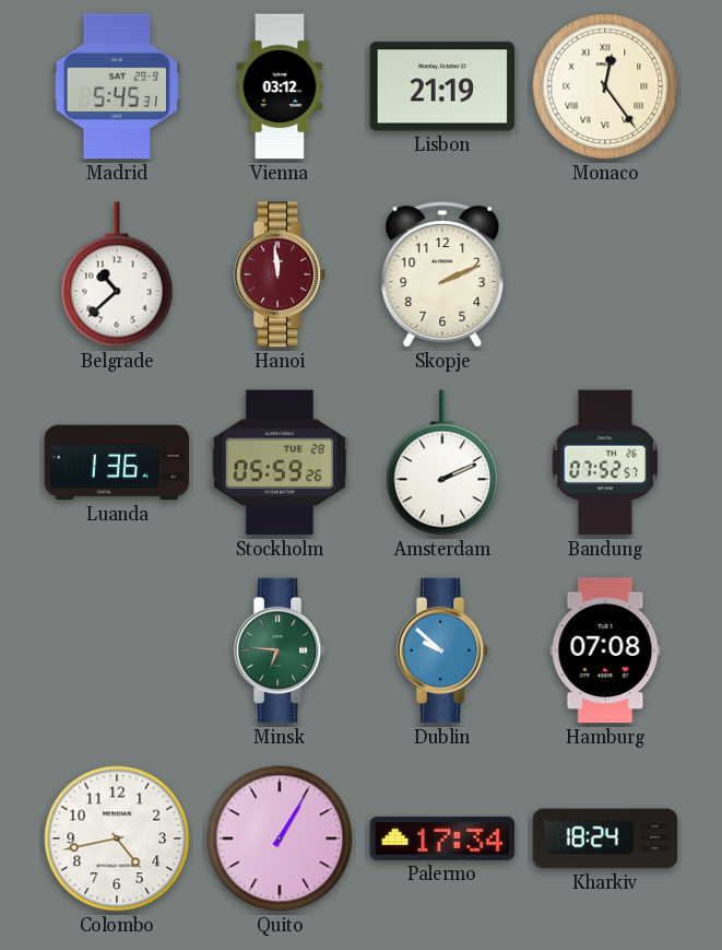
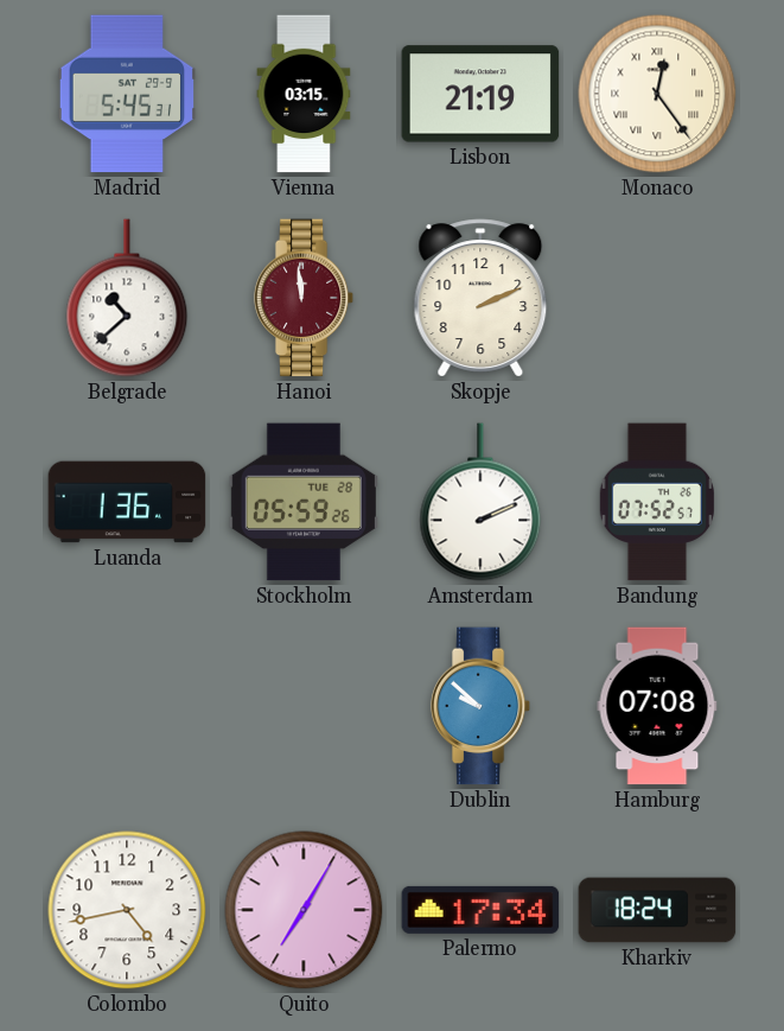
Vienna: 03:12 -> 03:15
Minsk: 6:46 -> none
Quito: 1:05 -> 7:05
